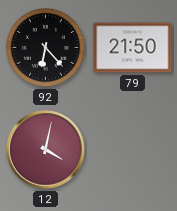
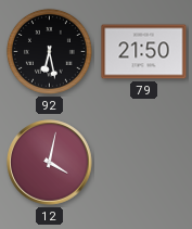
92: 6:23 -> 6:28
